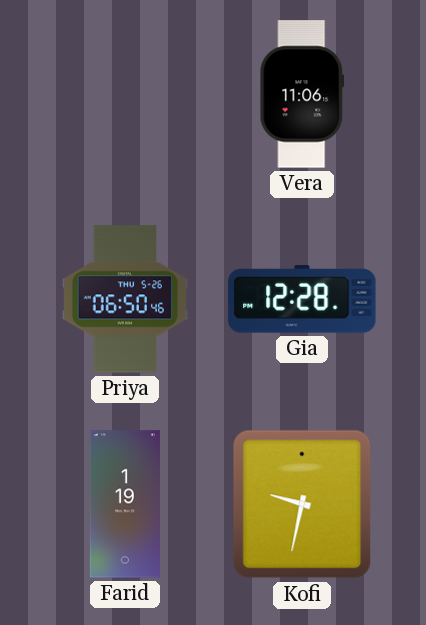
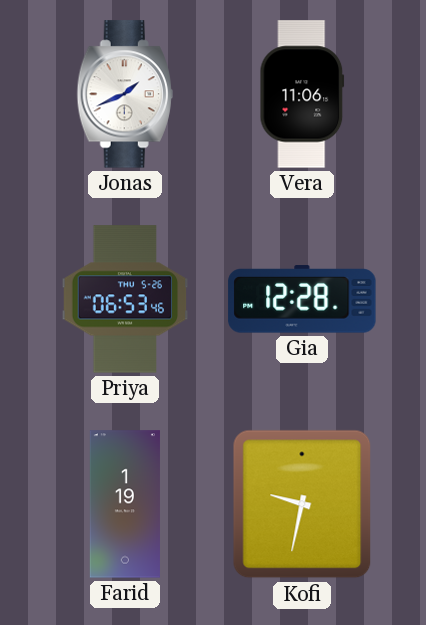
Jonas: none -> 1:41
Priya: 06:50 -> 06:53
